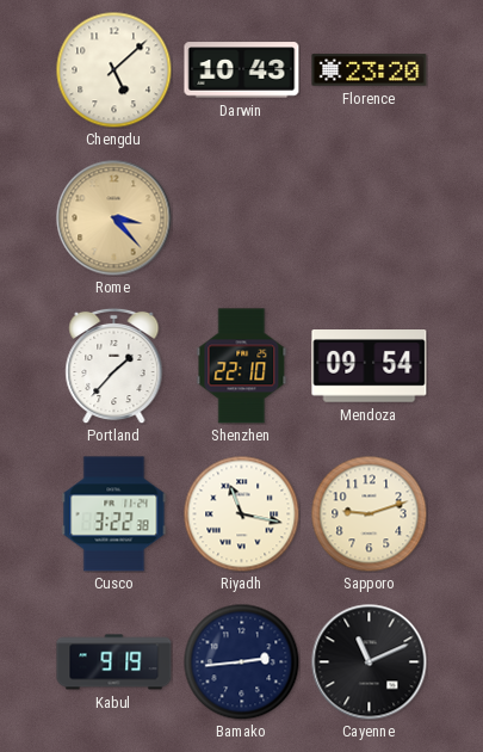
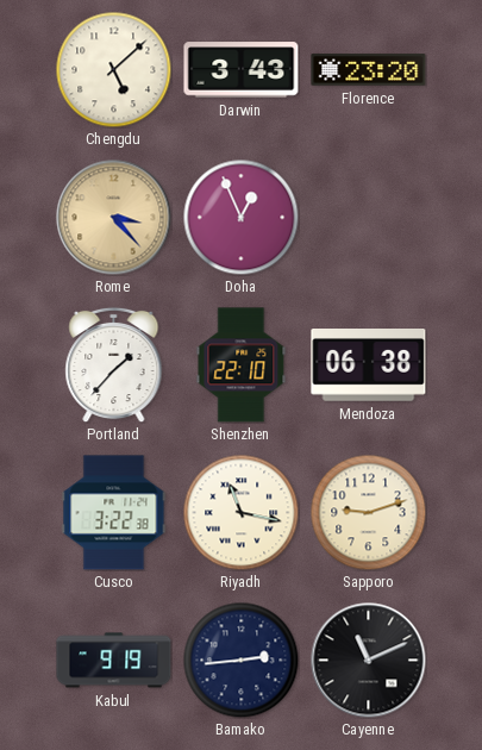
Darwin: 10:43 -> 3:43
Doha: none -> 12:56
Mendoza: 09:54 -> 06:38
